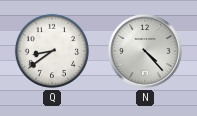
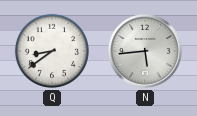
N: 4:23 -> 5:44
